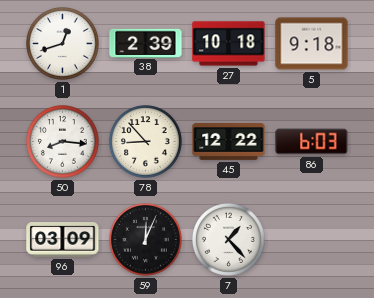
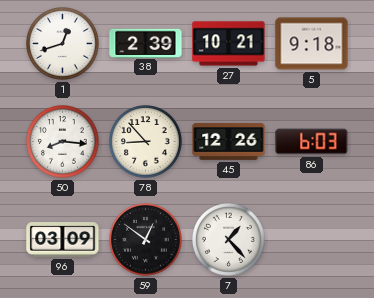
27: 10:18 -> 10:21
45: 12:22 -> 12:26
59: 12:04 -> 12:51
